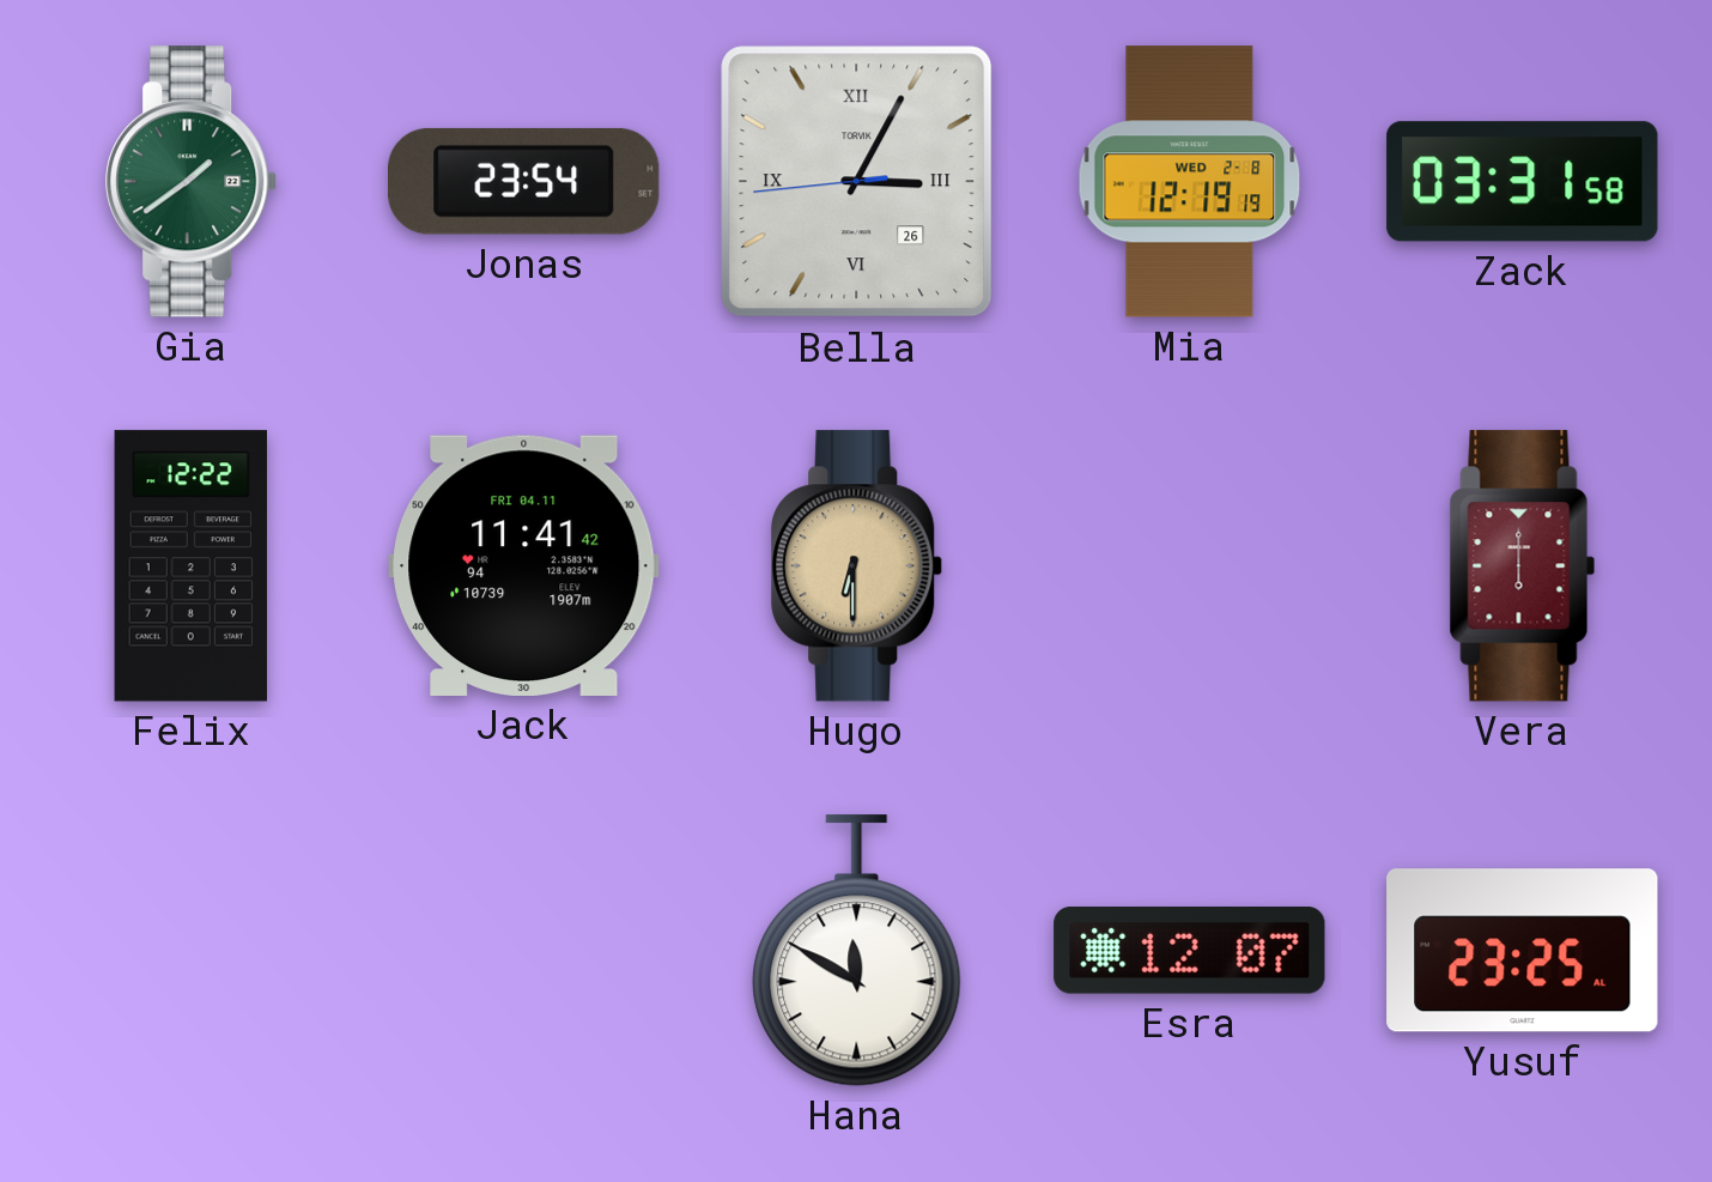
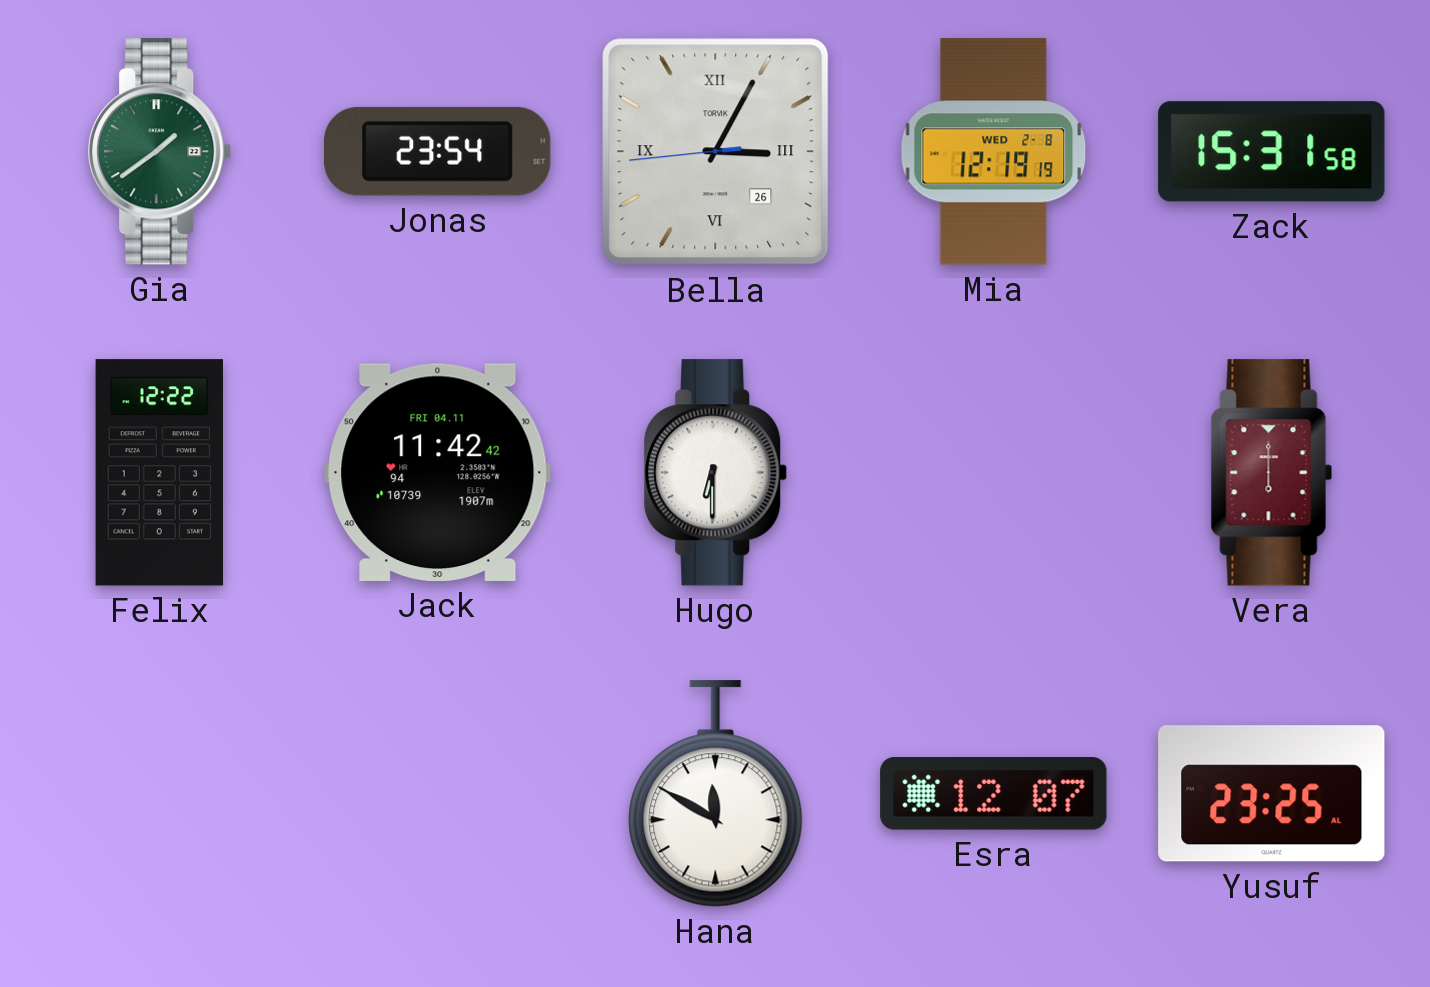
Zack: 03:31 -> 15:31
Jack: 11:41 -> 11:42
Hugo dial: champagne -> white
